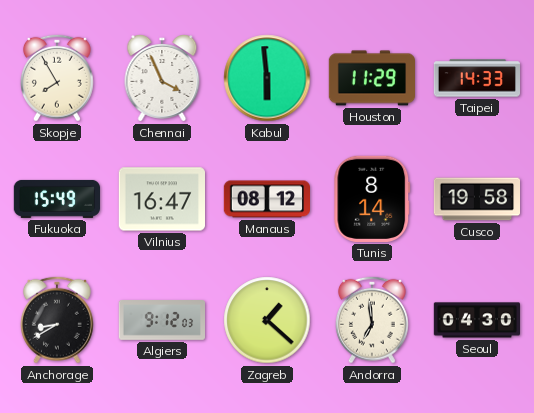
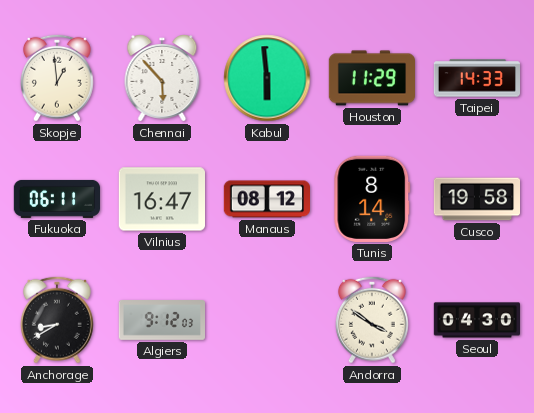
Skopje: 7:55 -> 12:59
Chennai: 3:56 -> 5:53
Fukuoka: 15:49 -> 06:11
Zagreb: 1:22 -> none
Andorra: 6:59 -> 3:51
